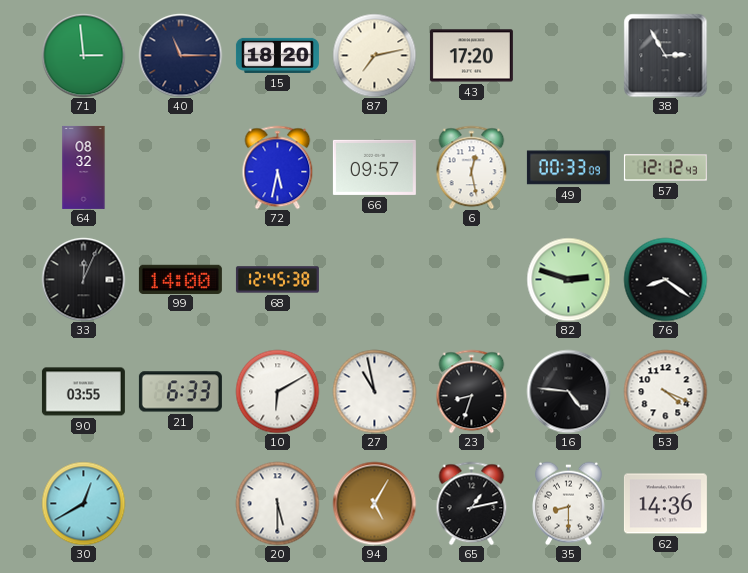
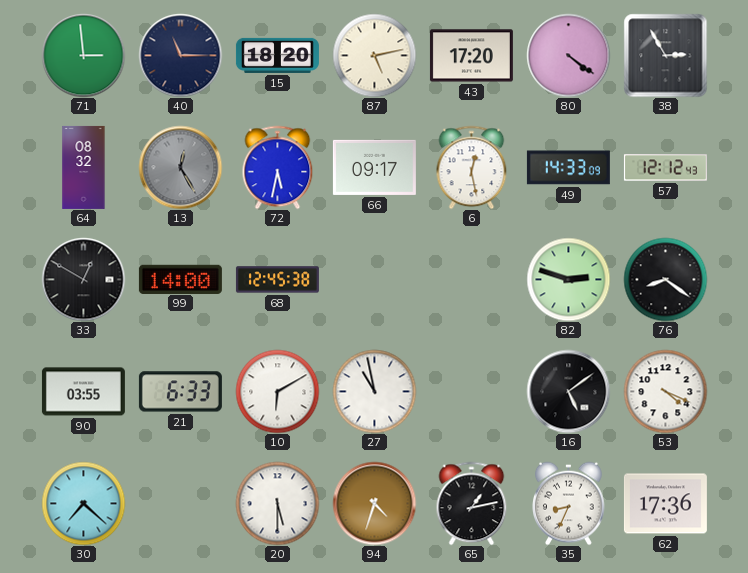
87: 7:13 -> 5:13
80: none -> 4:21
13: none -> 12:25
66: 09:57 -> 09:17
49: 00:33 -> 14:33
33: 12:04 -> 12:50
23: 8:33 -> none
16: 4:46 -> 5:09
30: 12:40 -> 7:22
94: 5:05 -> 4:33
35: 8:30 -> 8:34
62: 14:36 -> 17:36
